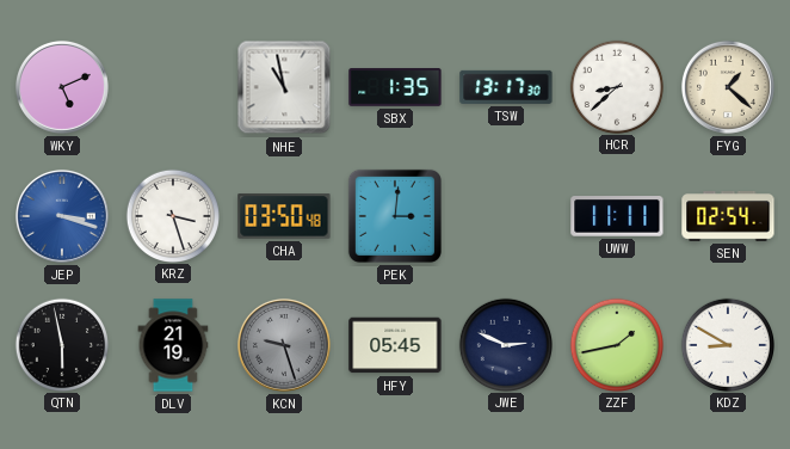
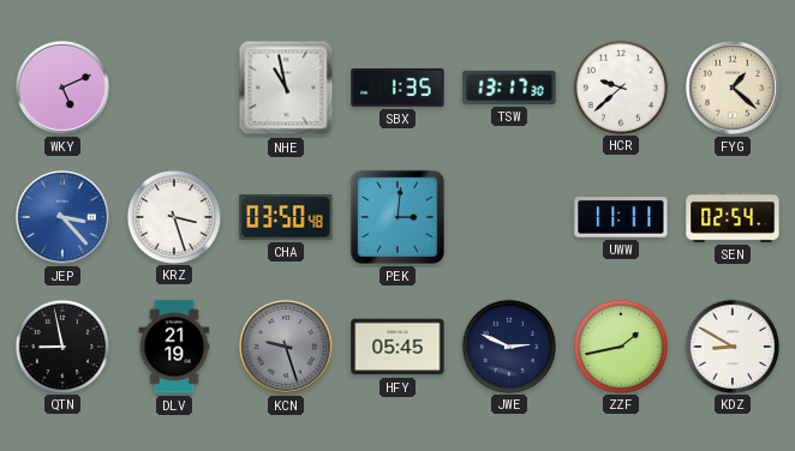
HCR: 8:38 -> 9:38
JEP: 3:18 -> 3:23
QTN: 5:58 -> 8:58
